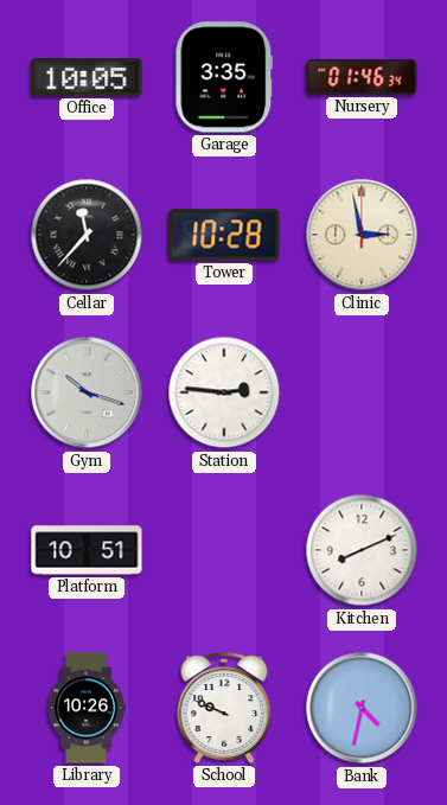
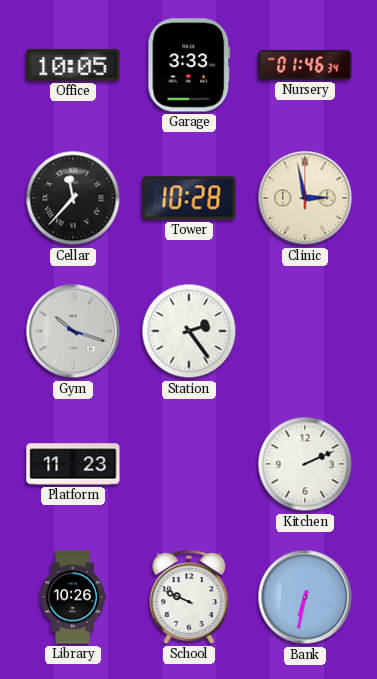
Garage: 3:35 -> 3:33
Station: 2:46 -> 2:24
Platform: 10:51 -> 11:23
Kitchen: 8:11 -> 2:11
Bank: 4:32 -> 6:32
